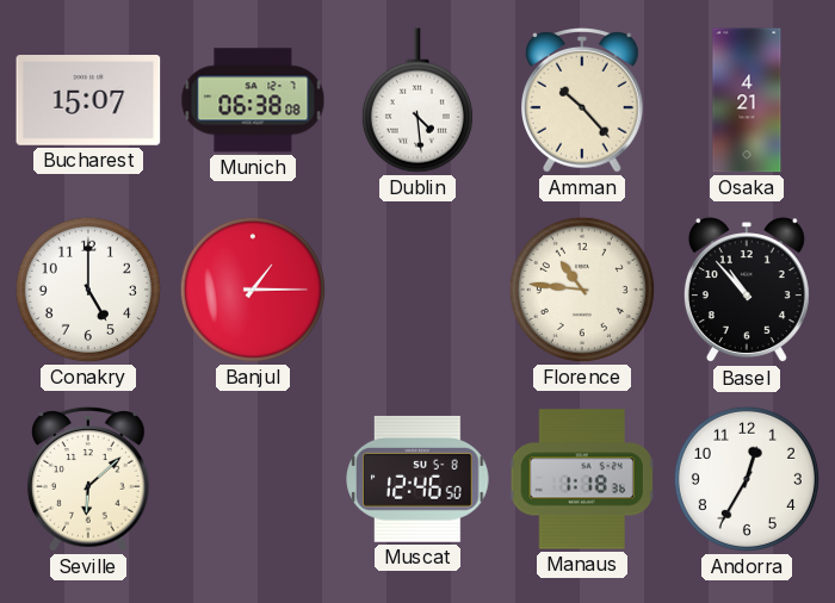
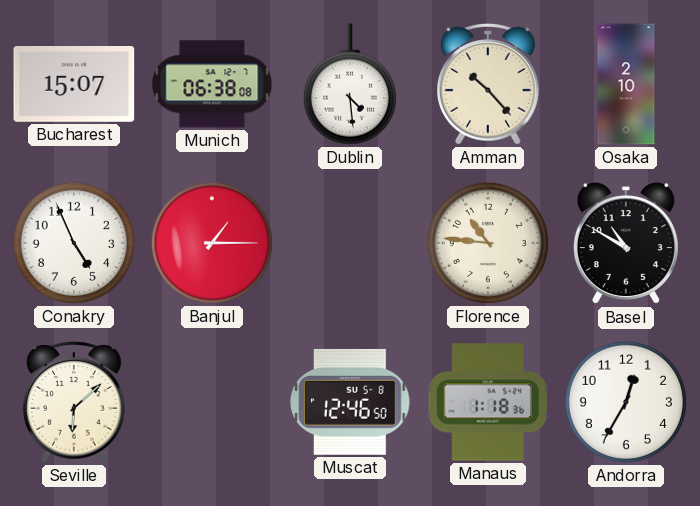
Osaka: 4:21 -> 2:10
Conakry: 5:00 -> 4:56
Basel: 10:53 -> 10:50
